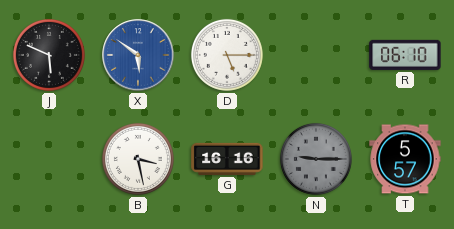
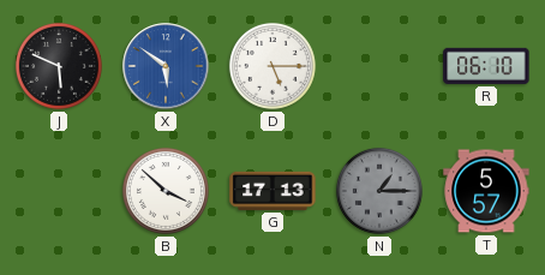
B: 3:28 -> 3:52
G: 16:16 -> 17:13
N: 9:15 -> 1:15
